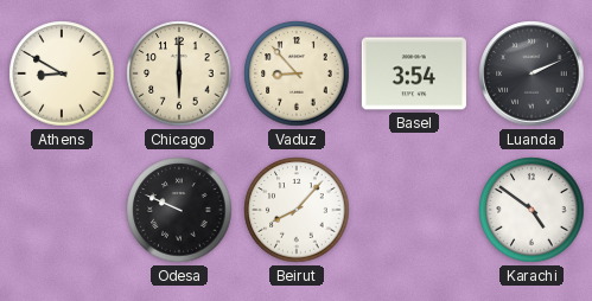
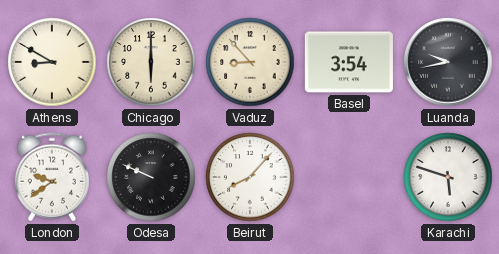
Luanda: 2:11 -> 9:43
London: none -> 9:39
Karachi: 4:51 -> 5:48
